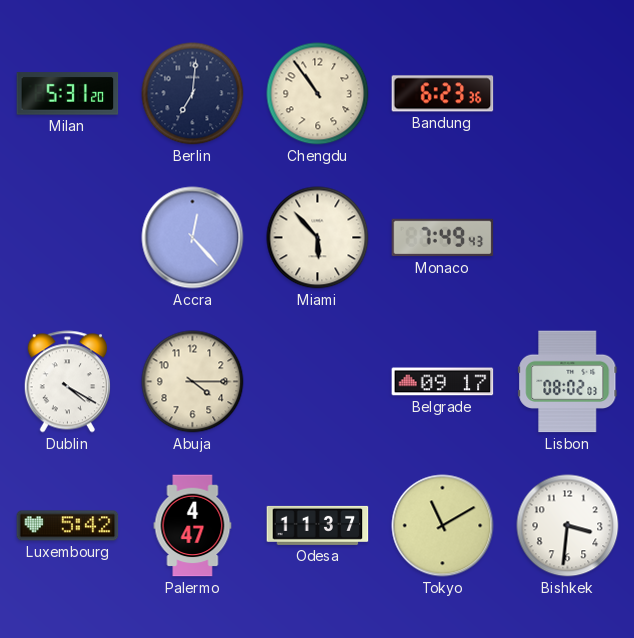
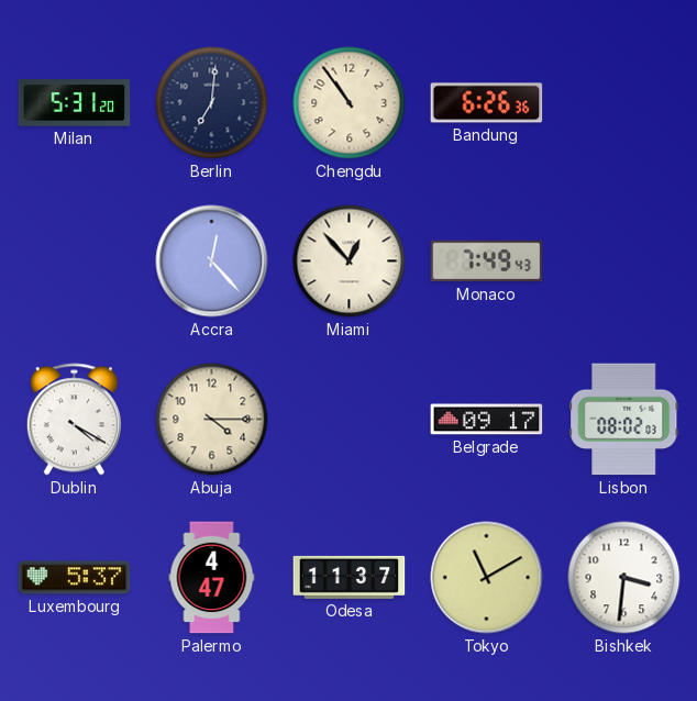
Bandung: 6:23 -> 6:26
Miami: 5:53 -> 12:53
Luxembourg: 5:42 -> 5:37
